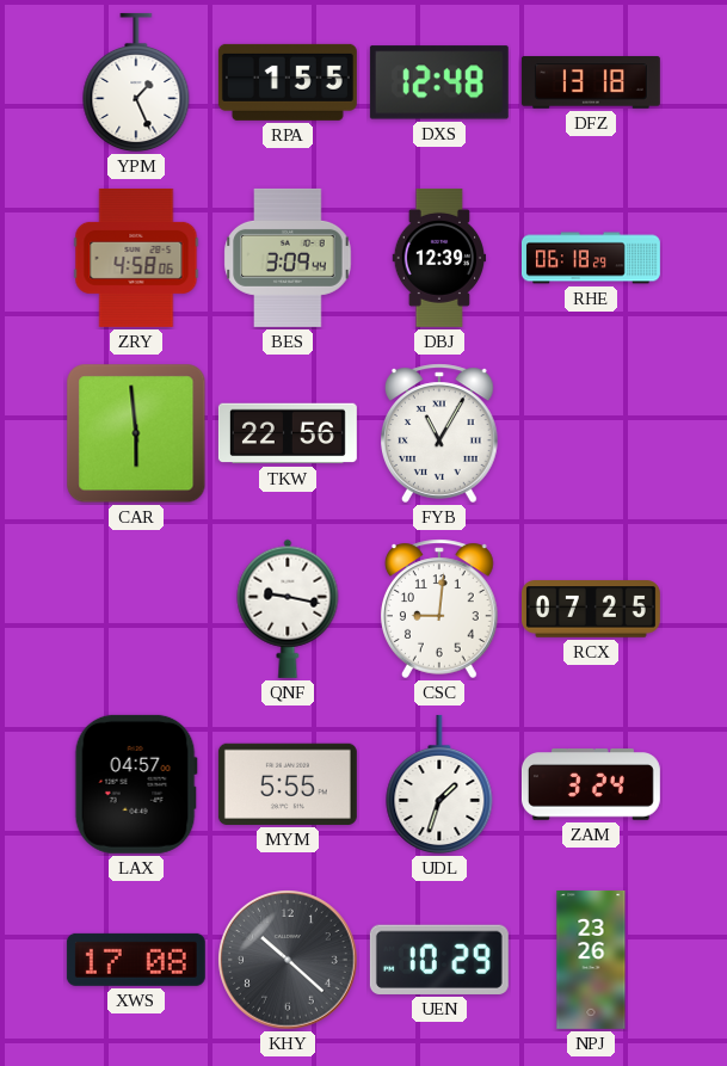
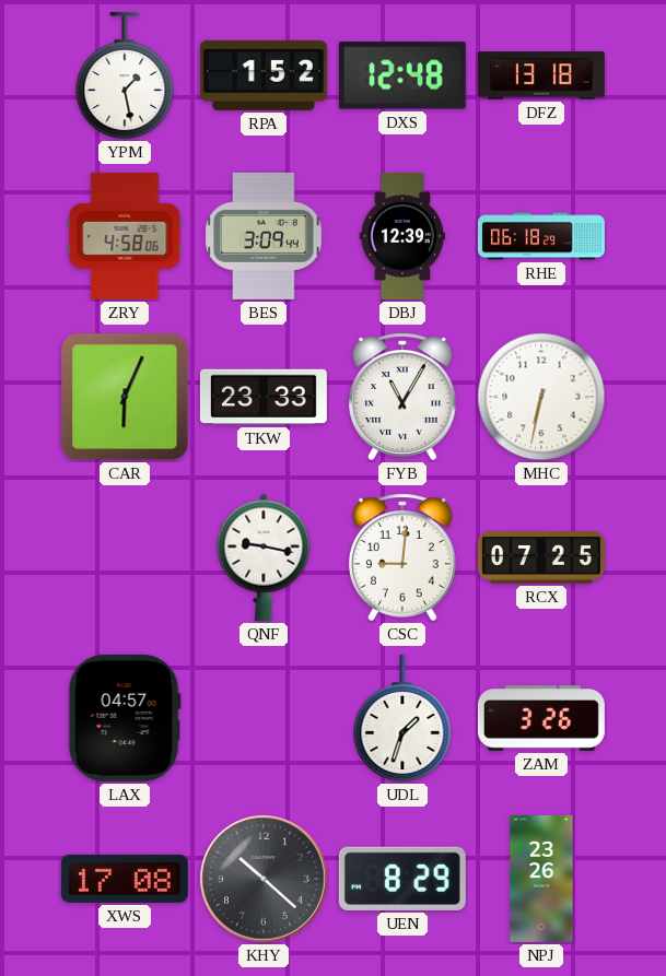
YPM: 1:26 -> 1:28
RPA: 1:55 -> 1:52
CAR: 5:59 -> 6:04
TKW: 22:56 -> 23:33
MHC: none -> 6:32
MYM: 5:55 -> none
ZAM: 3:24 -> 3:26
UEN: 10:29 -> 8:29
